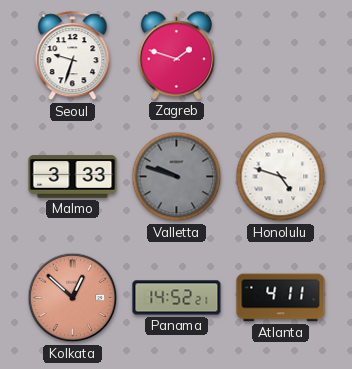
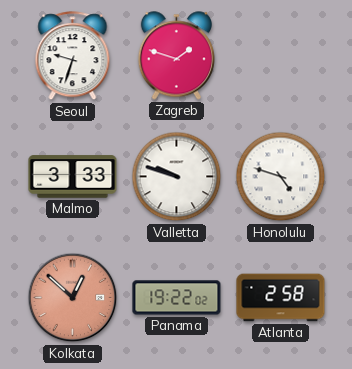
Valletta dial: grey -> white
Panama: 14:52 -> 19:22
Atlanta: 4:11 -> 2:58
